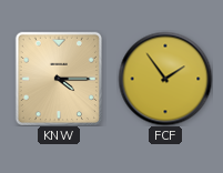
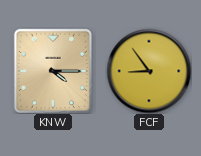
FCF: 1:54 -> 8:54
